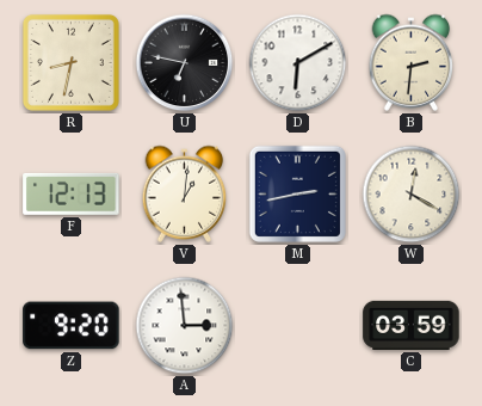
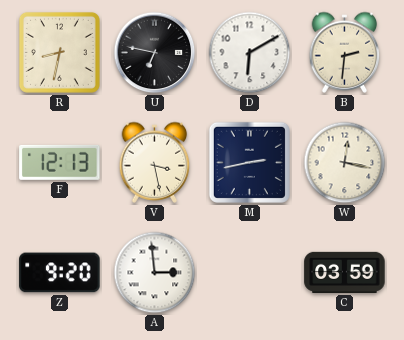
V: 1:01 -> 3:28
W: 12:20 -> 12:17
